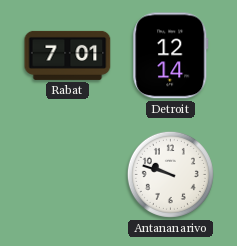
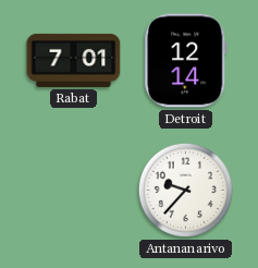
Antananarivo: 9:48 -> 9:37
